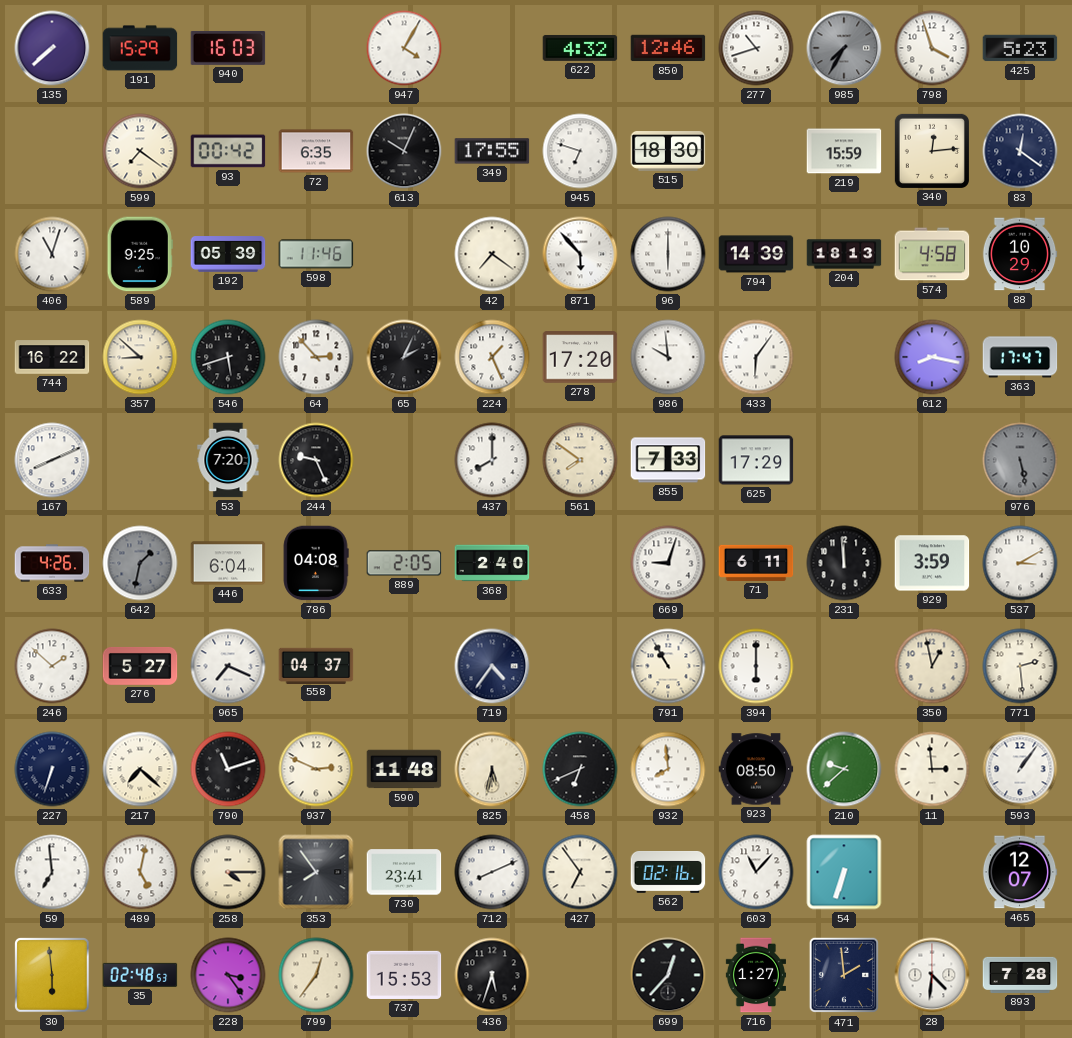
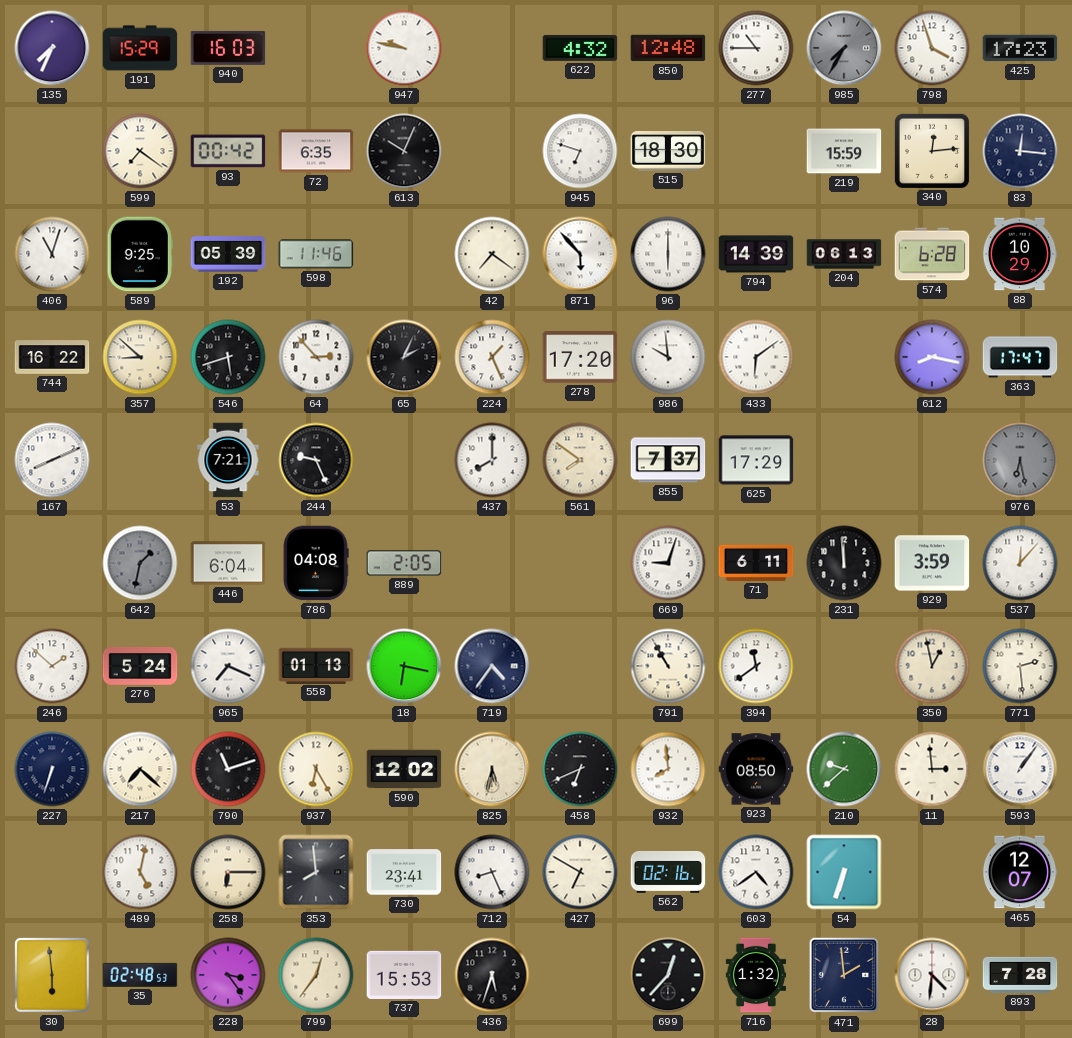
135: 7:38 -> 7:34
947: 4:05 -> 9:47
850: 12:46 -> 12:48
277: 10:42 -> 10:45
425: 5:23 -> 17:23
349: 17:55 -> none
83: 12:21 -> 12:16
204: 18:13 -> 06:13
574: 4:58 -> 6:28
433: 6:06 -> 6:09
53: 7:20 -> 7:21
855: 7:33 -> 7:37
976: 5:28 -> 6:28
633: 4:26 -> none
368: 2:40 -> none
537: 3:10 -> 12:07
276: 5:27 -> 5:24
558: 04:37 -> 01:13
18: none -> 6:17
394: 6:00 -> 11:39
937: 2:49 -> 6:25
590: 11:48 -> 12:02
59: 6:59 -> none
258: 4:15 -> 6:15
353: 7:54 -> 7:59
712: 8:11 -> 8:26
427: 6:54 -> 6:50
603: 11:07 -> 4:39
716: 1:27 -> 1:32
